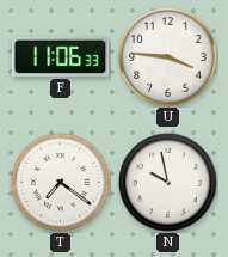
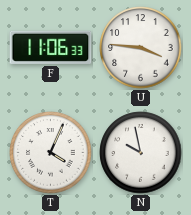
T: 7:21 -> 4:04
